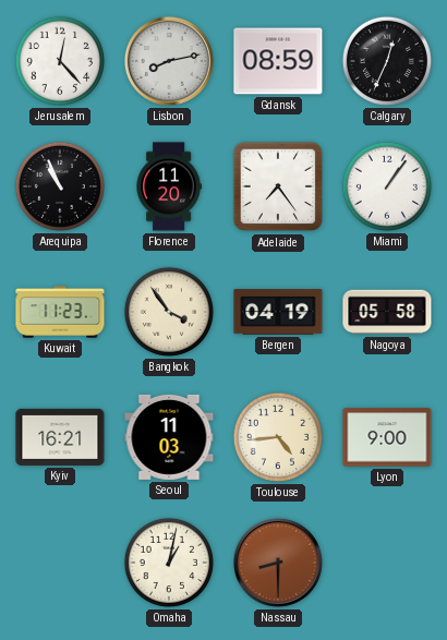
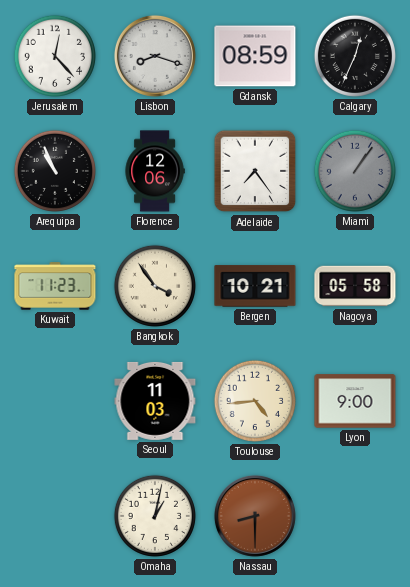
Lisbon: 8:13 -> 8:18
Florence: 11:20 -> 12:06
Miami dial: white -> grey
Bergen: 04:19 -> 10:21
Kyiv: 16:21 -> none
